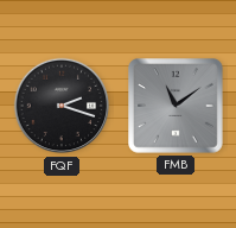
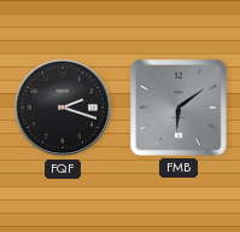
FMB: 11:09 -> 6:09
